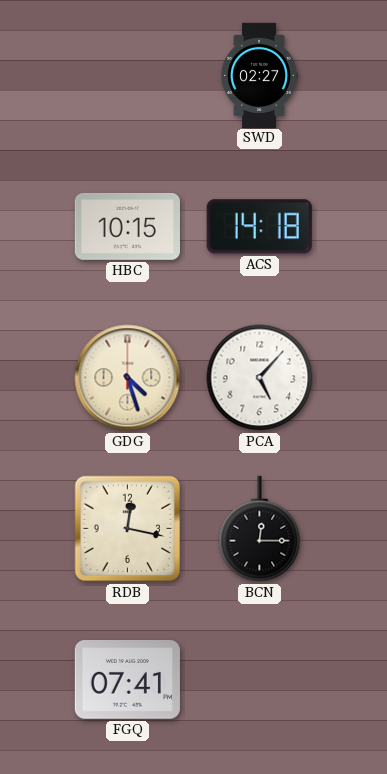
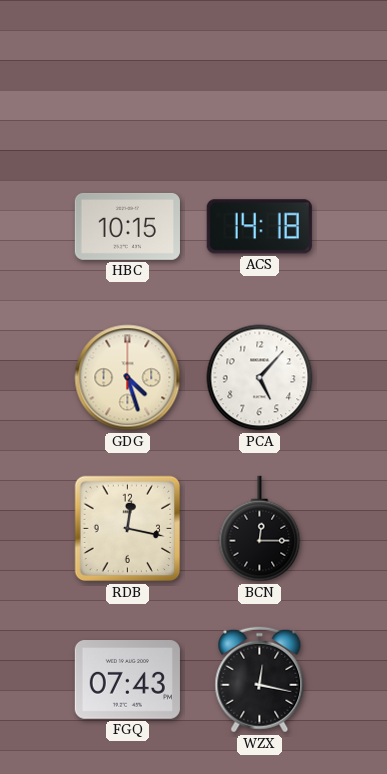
SWD: 02:27 -> none
FGQ: 07:41 -> 07:43
WZX: none -> 12:17
